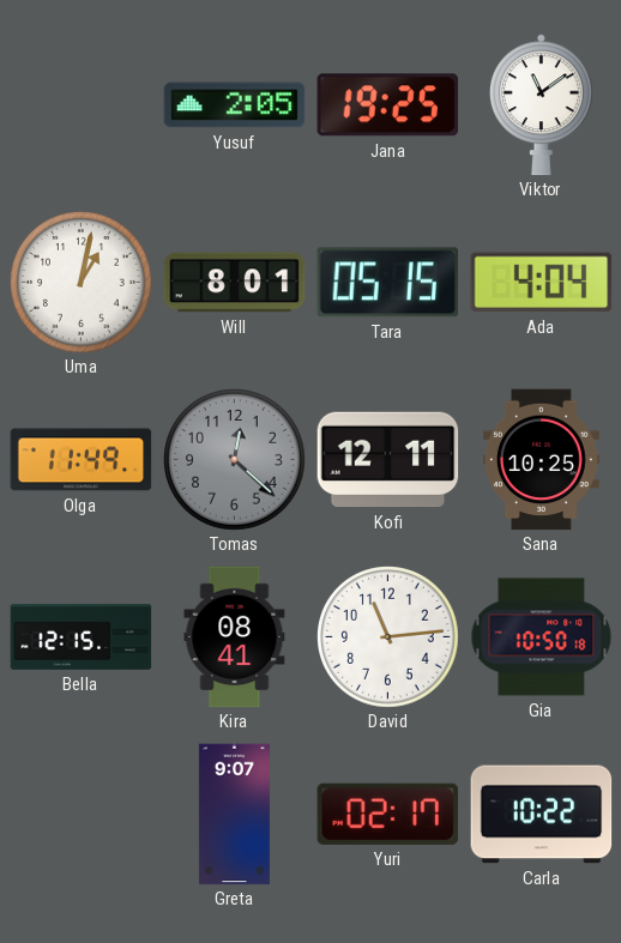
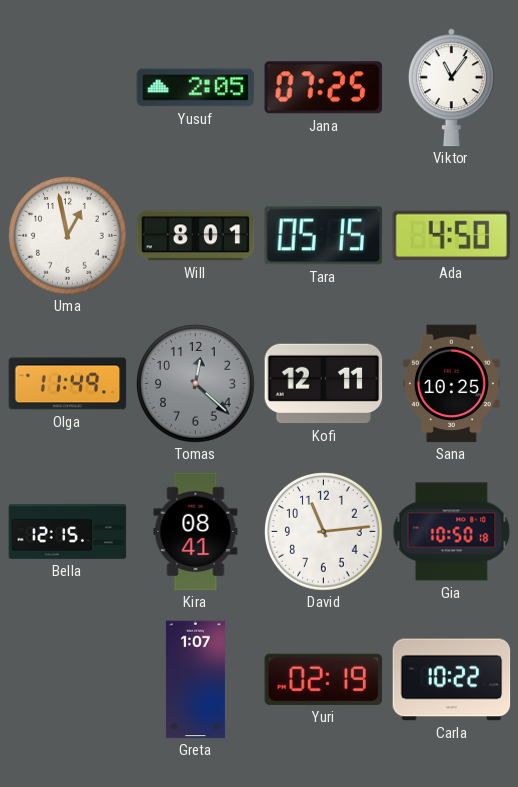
Jana: 19:25 -> 07:25
Viktor: 11:09 -> 11:06
Uma: 1:02 -> 12:58
Ada: 4:04 -> 4:50
Greta: 9:07 -> 1:07
Yuri: 02:17 -> 02:19
